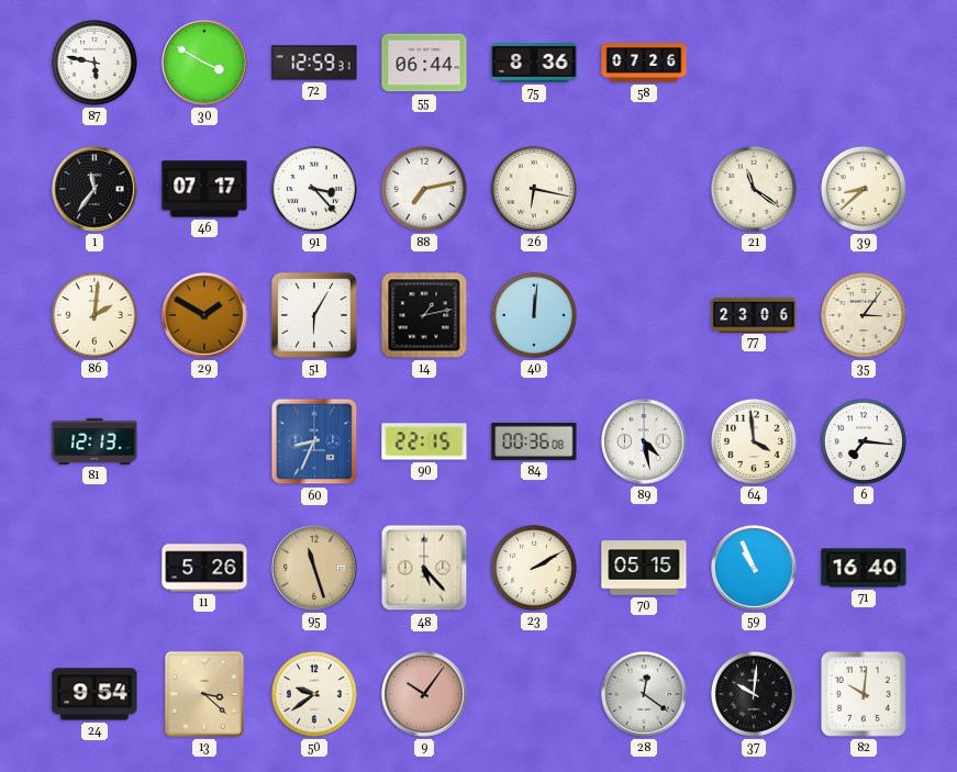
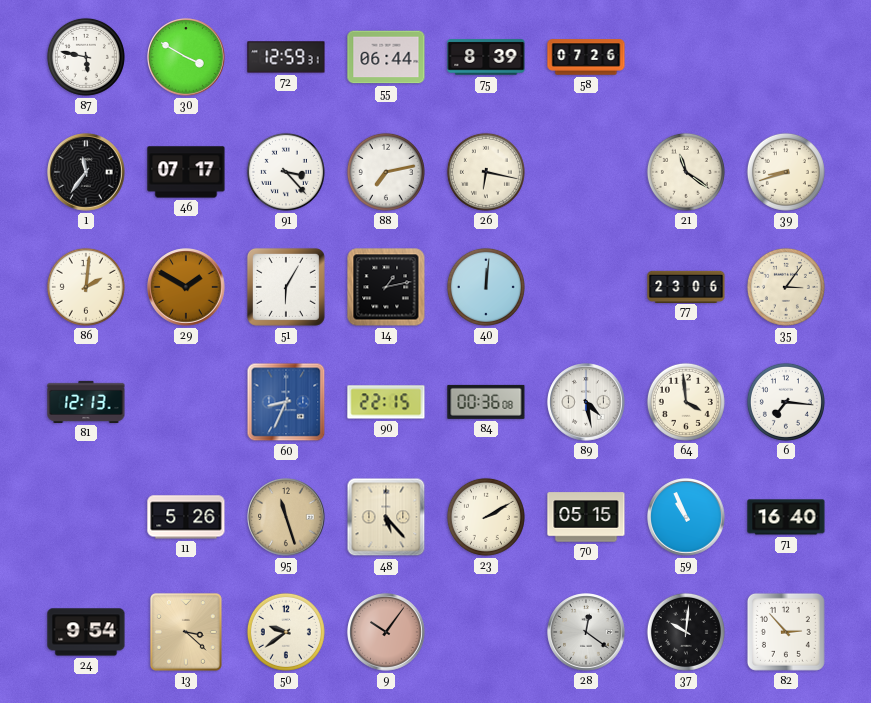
75: 8:36 -> 8:39
39: 8:38 -> 8:42
82: 10:01 -> 2:53
